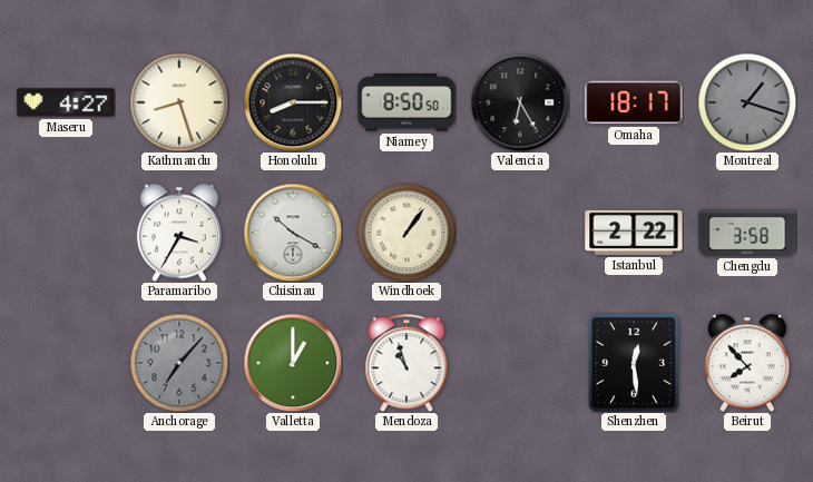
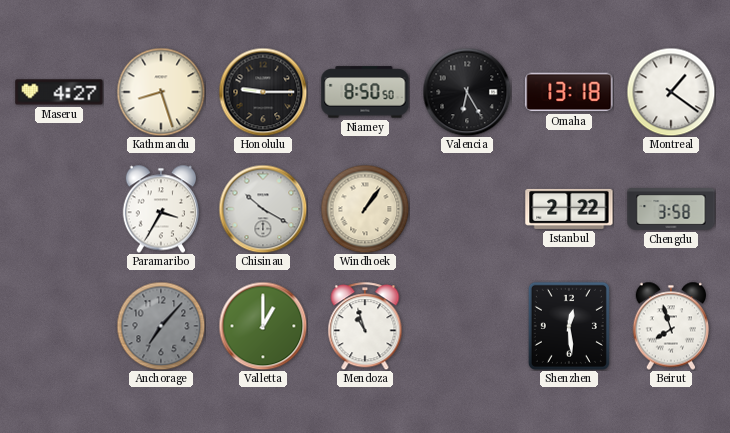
Honolulu: 8:15 -> 9:15
Omaha: 18:17 -> 13:18
Montreal: 1:18 -> 1:21
Montreal dial: grey -> white
Beirut: 7:53 -> 7:57
